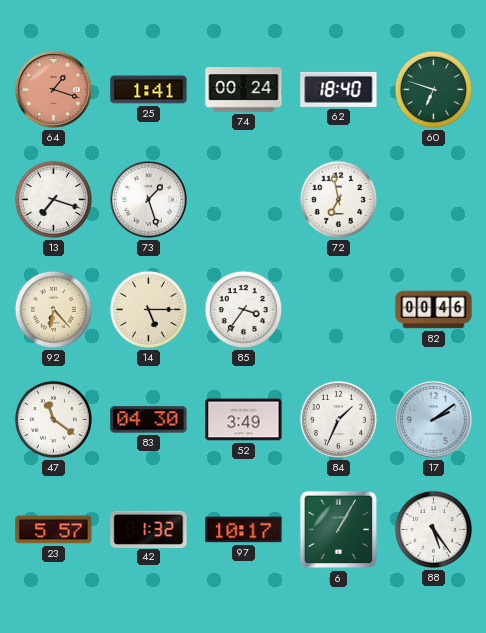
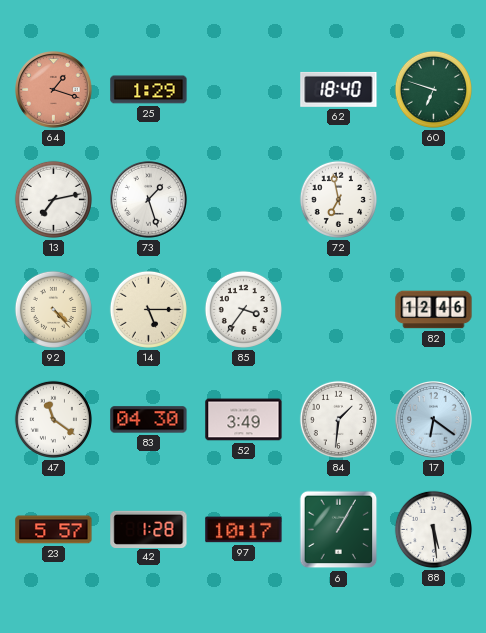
25: 1:41 -> 1:29
74: 00:24 -> none
13: 7:18 -> 7:13
92: 6:23 -> 4:23
82: 00:46 -> 12:46
84: 1:34 -> 1:31
17: 2:09 -> 6:21
42: 1:32 -> 1:28
88: 5:24 -> 5:29
